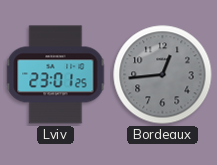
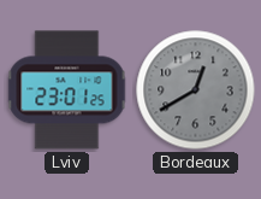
Bordeaux: 12:44 -> 12:40
